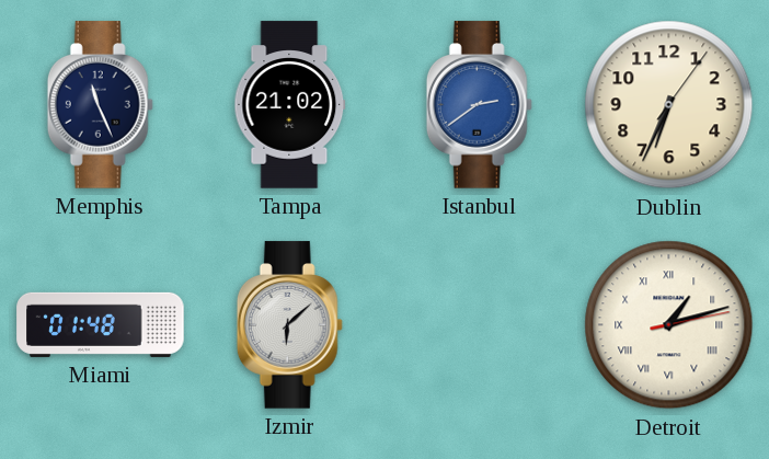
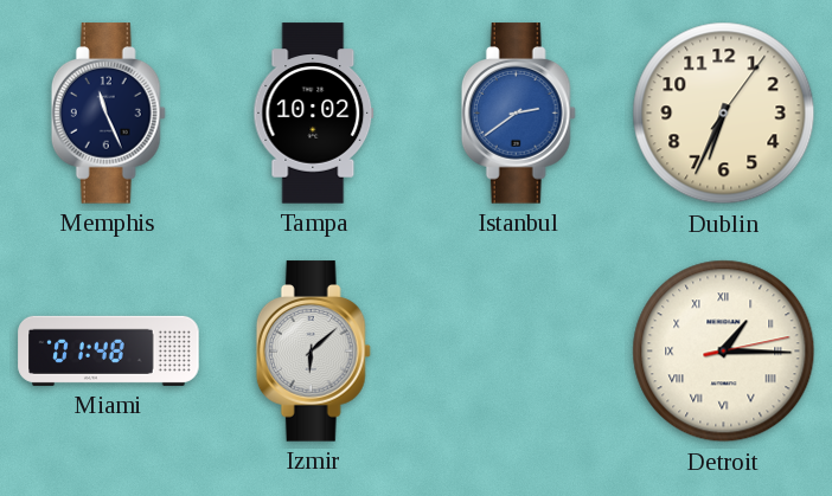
Tampa: 21:02 -> 10:02
Detroit: 1:12 -> 1:15
